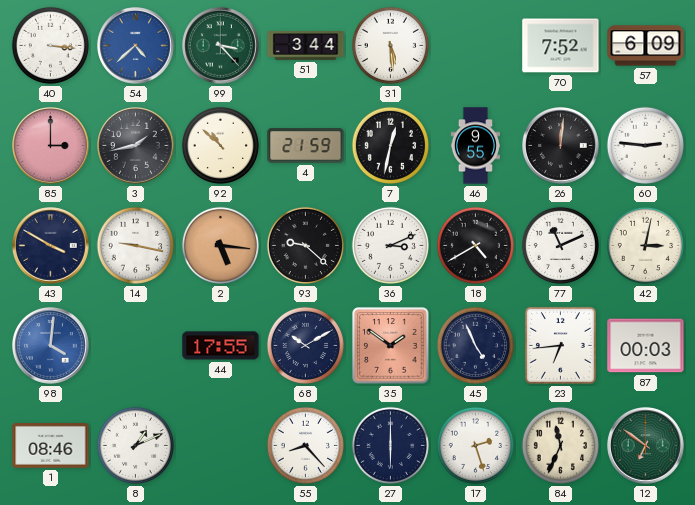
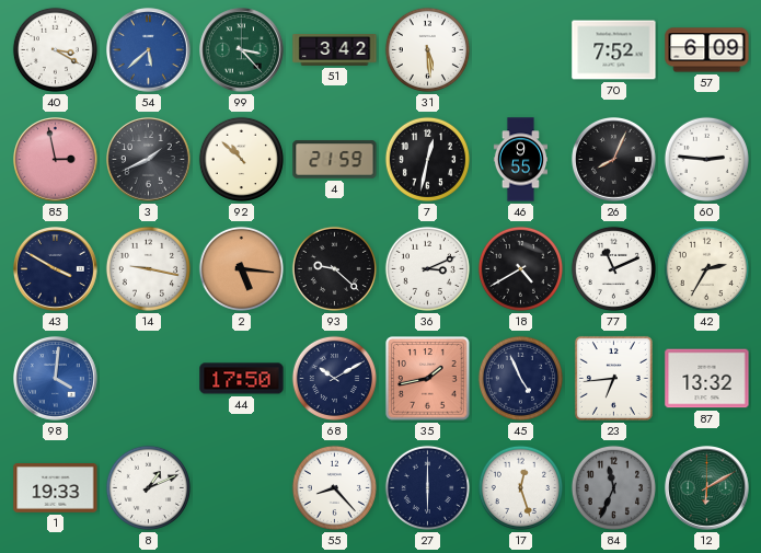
40: 3:16 -> 3:20
54: 4:38 -> 5:38
51: 3:44 -> 3:42
85: 3:00 -> 2:58
3: 1:43 -> 1:41
26: 12:01 -> 8:04
42: 3:02 -> 2:35
44: 17:55 -> 17:50
35: 1:51 -> 1:43
87: 00:03 -> 13:32
1: 08:46 -> 19:33
17: 2:27 -> 12:27
84 dial: cream -> grey
12: 6:51 -> 6:10
